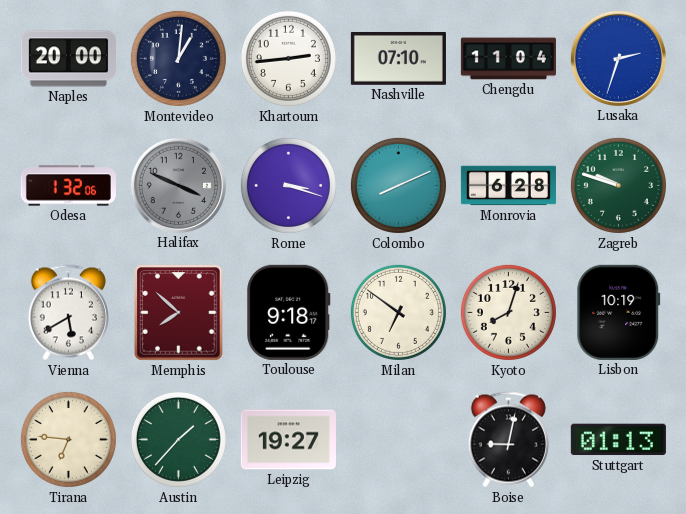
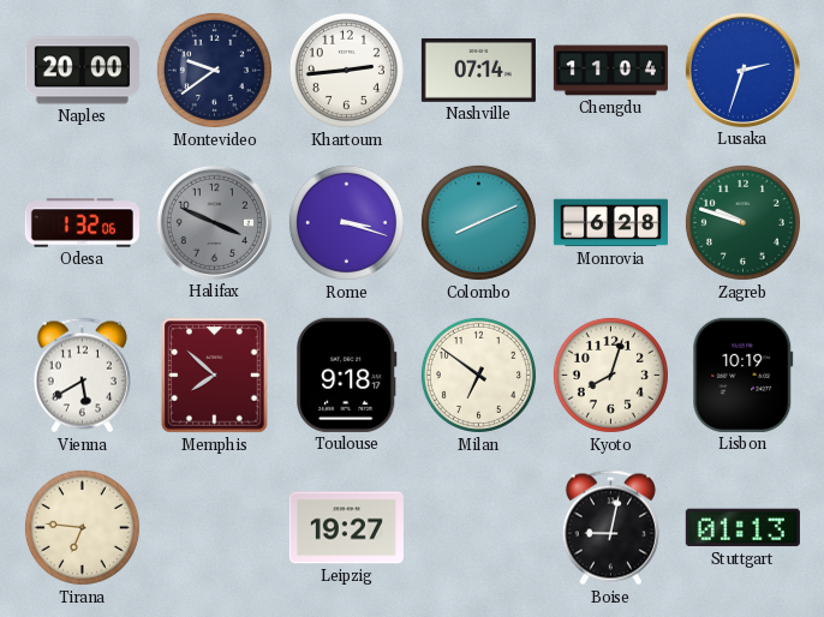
Montevideo: 1:01 -> 9:39
Nashville: 07:10 -> 07:14
Austin: 1:37 -> none
